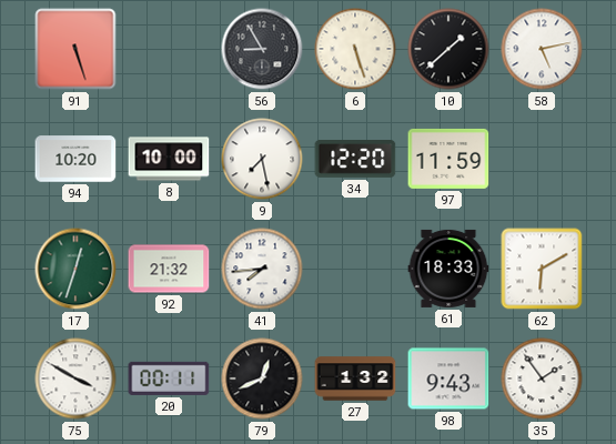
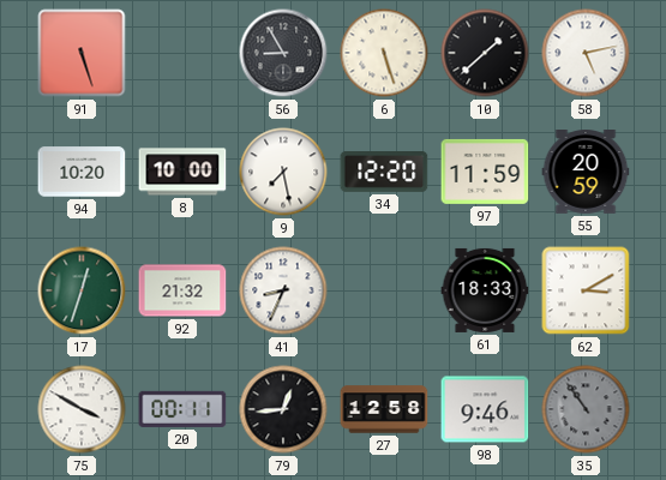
55: none -> 20:59
41: 7:44 -> 8:34
62: 6:10 -> 3:10
79: 12:41 -> 12:44
27: 1:32 -> 12:58
98: 9:43 -> 9:46
35: 1:54 -> 10:54
35 dial: white -> grey
